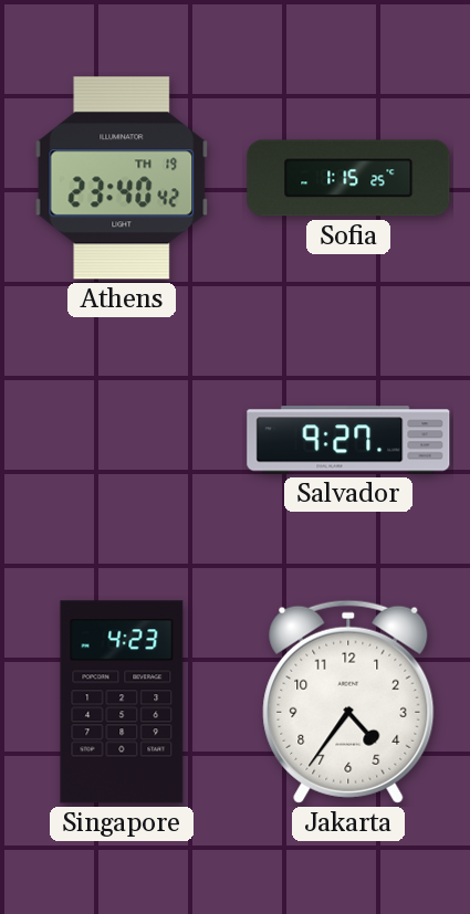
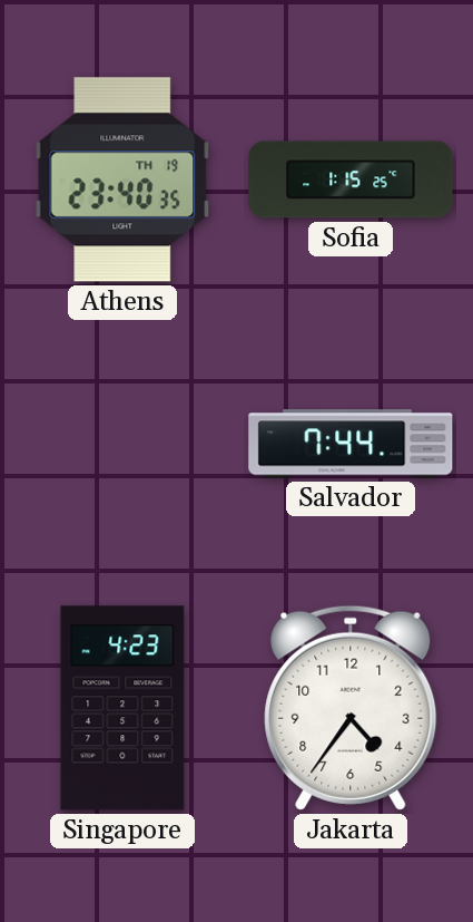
Athens: 23:40:42 -> 23:40:35
Salvador: 9:27 -> 7:44
